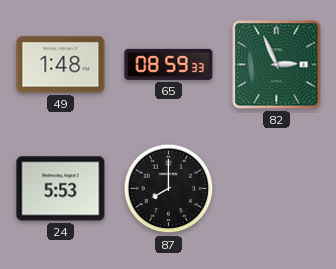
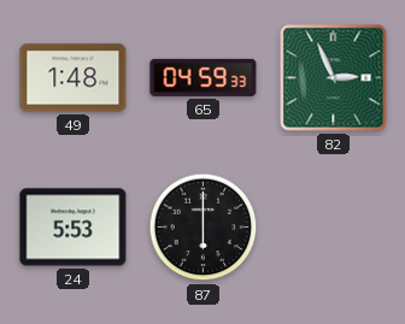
65: 08:59 -> 04:59
87: 8:00 -> 6:00
